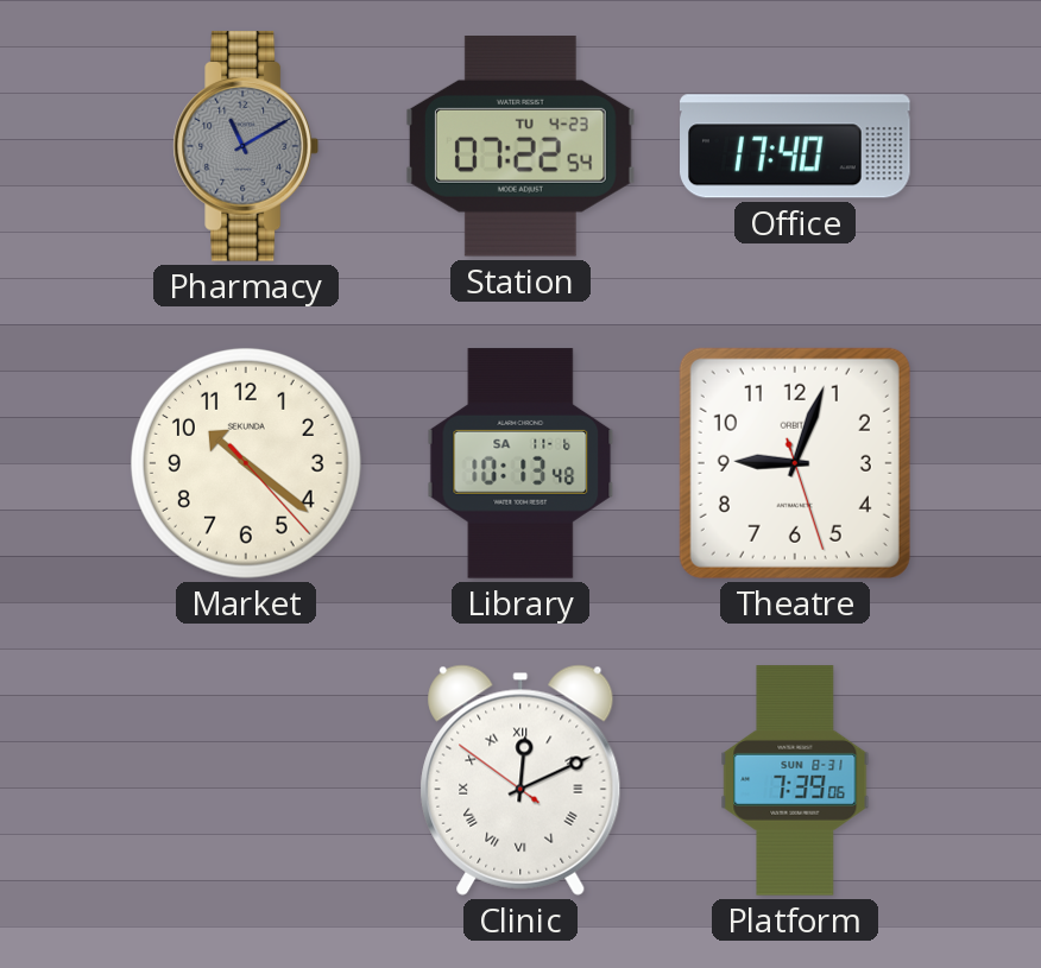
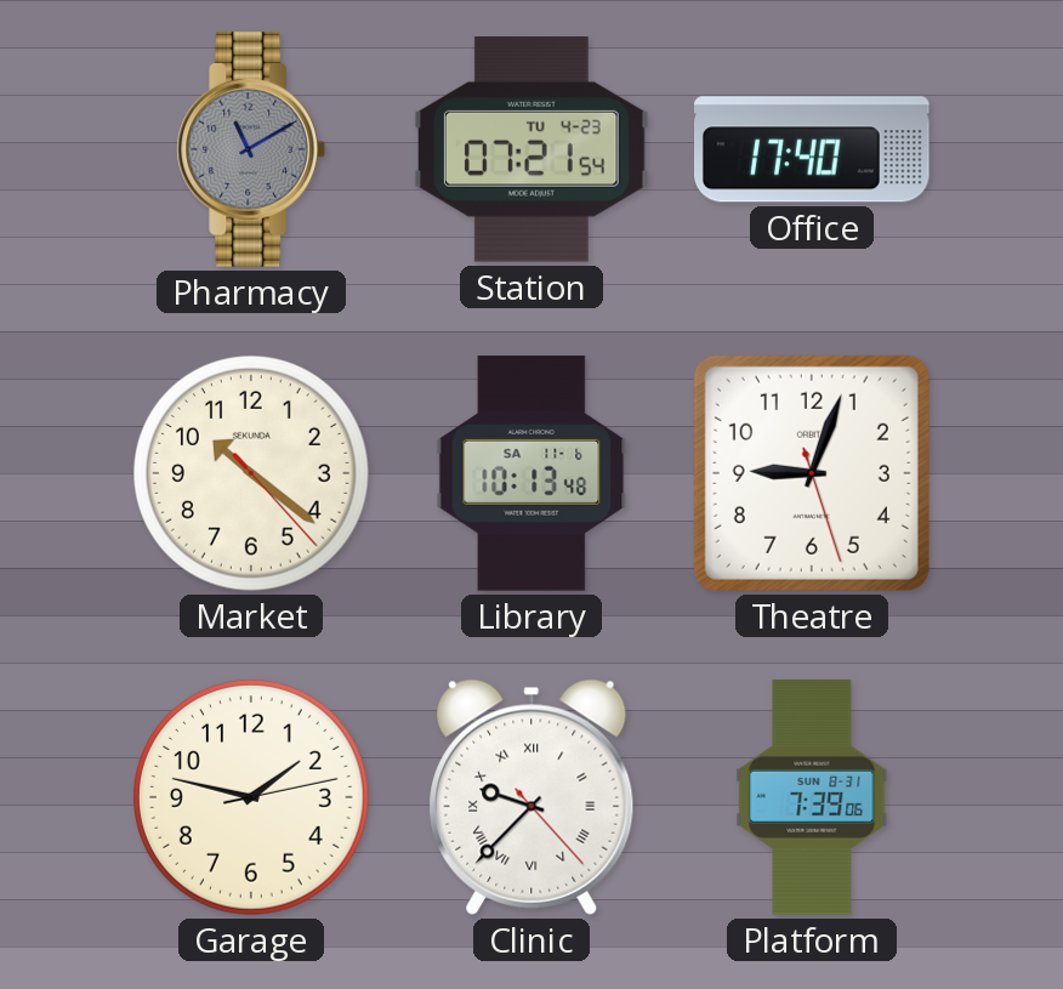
Station: 07:22 -> 07:21
Garage: none -> 1:47
Clinic: 12:10 -> 9:37
